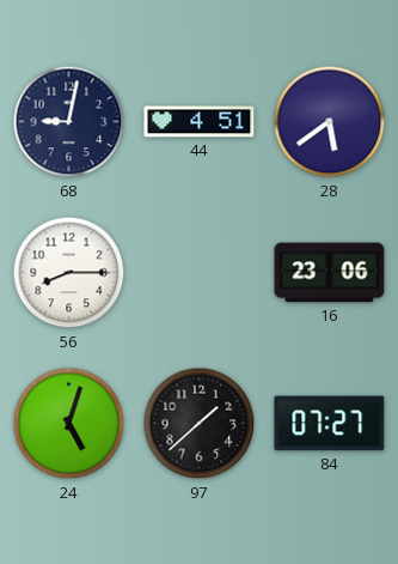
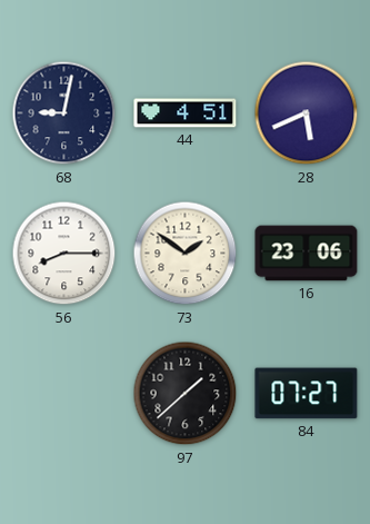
28: 5:39 -> 5:41
73: none -> 1:51
24: 5:03 -> none
